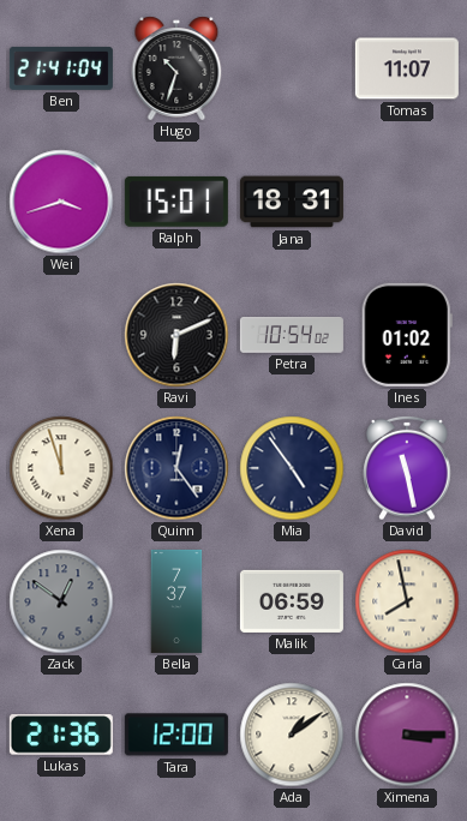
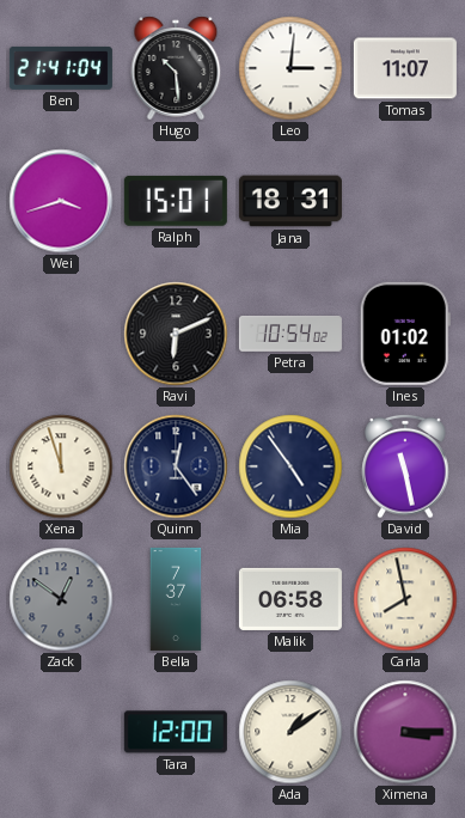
Hugo: 10:33 -> 10:29
Leo: none -> 3:01
Malik: 06:59 -> 06:58
Lukas: 21:36 -> none
